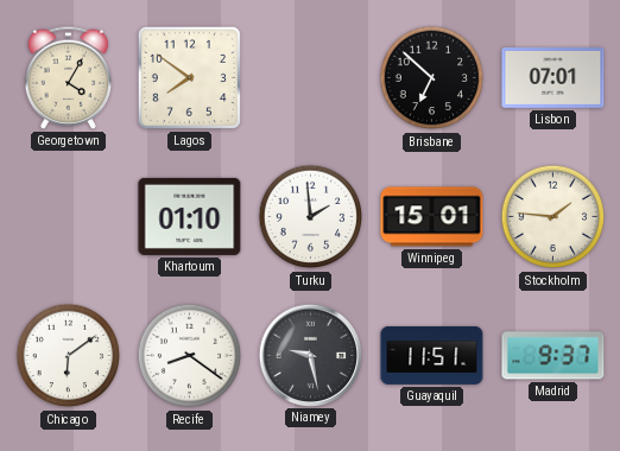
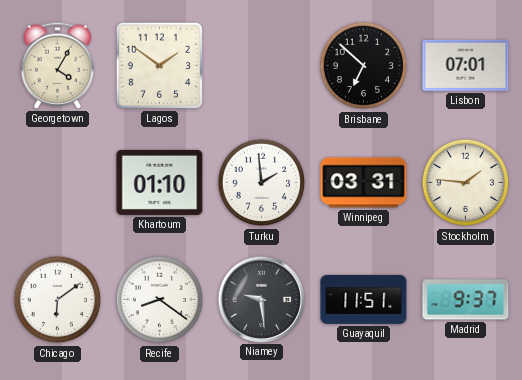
Lagos: 7:51 -> 1:51
Winnipeg: 15:01 -> 03:31
Niamey: 9:28 -> 9:29
